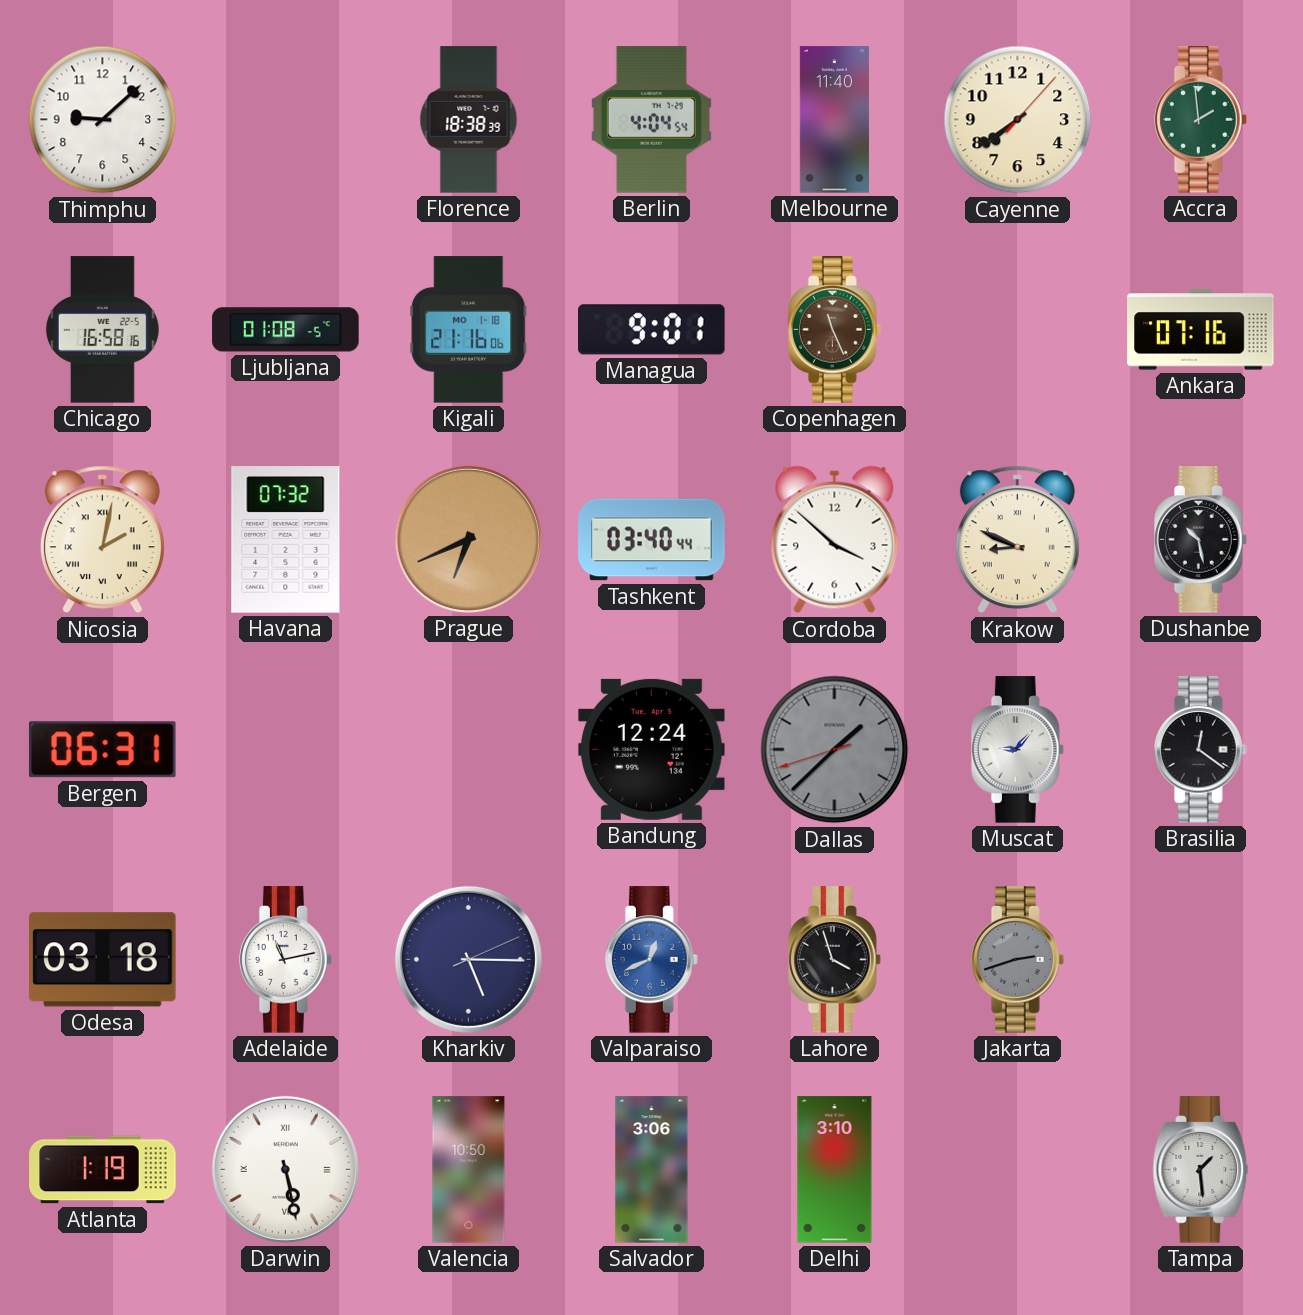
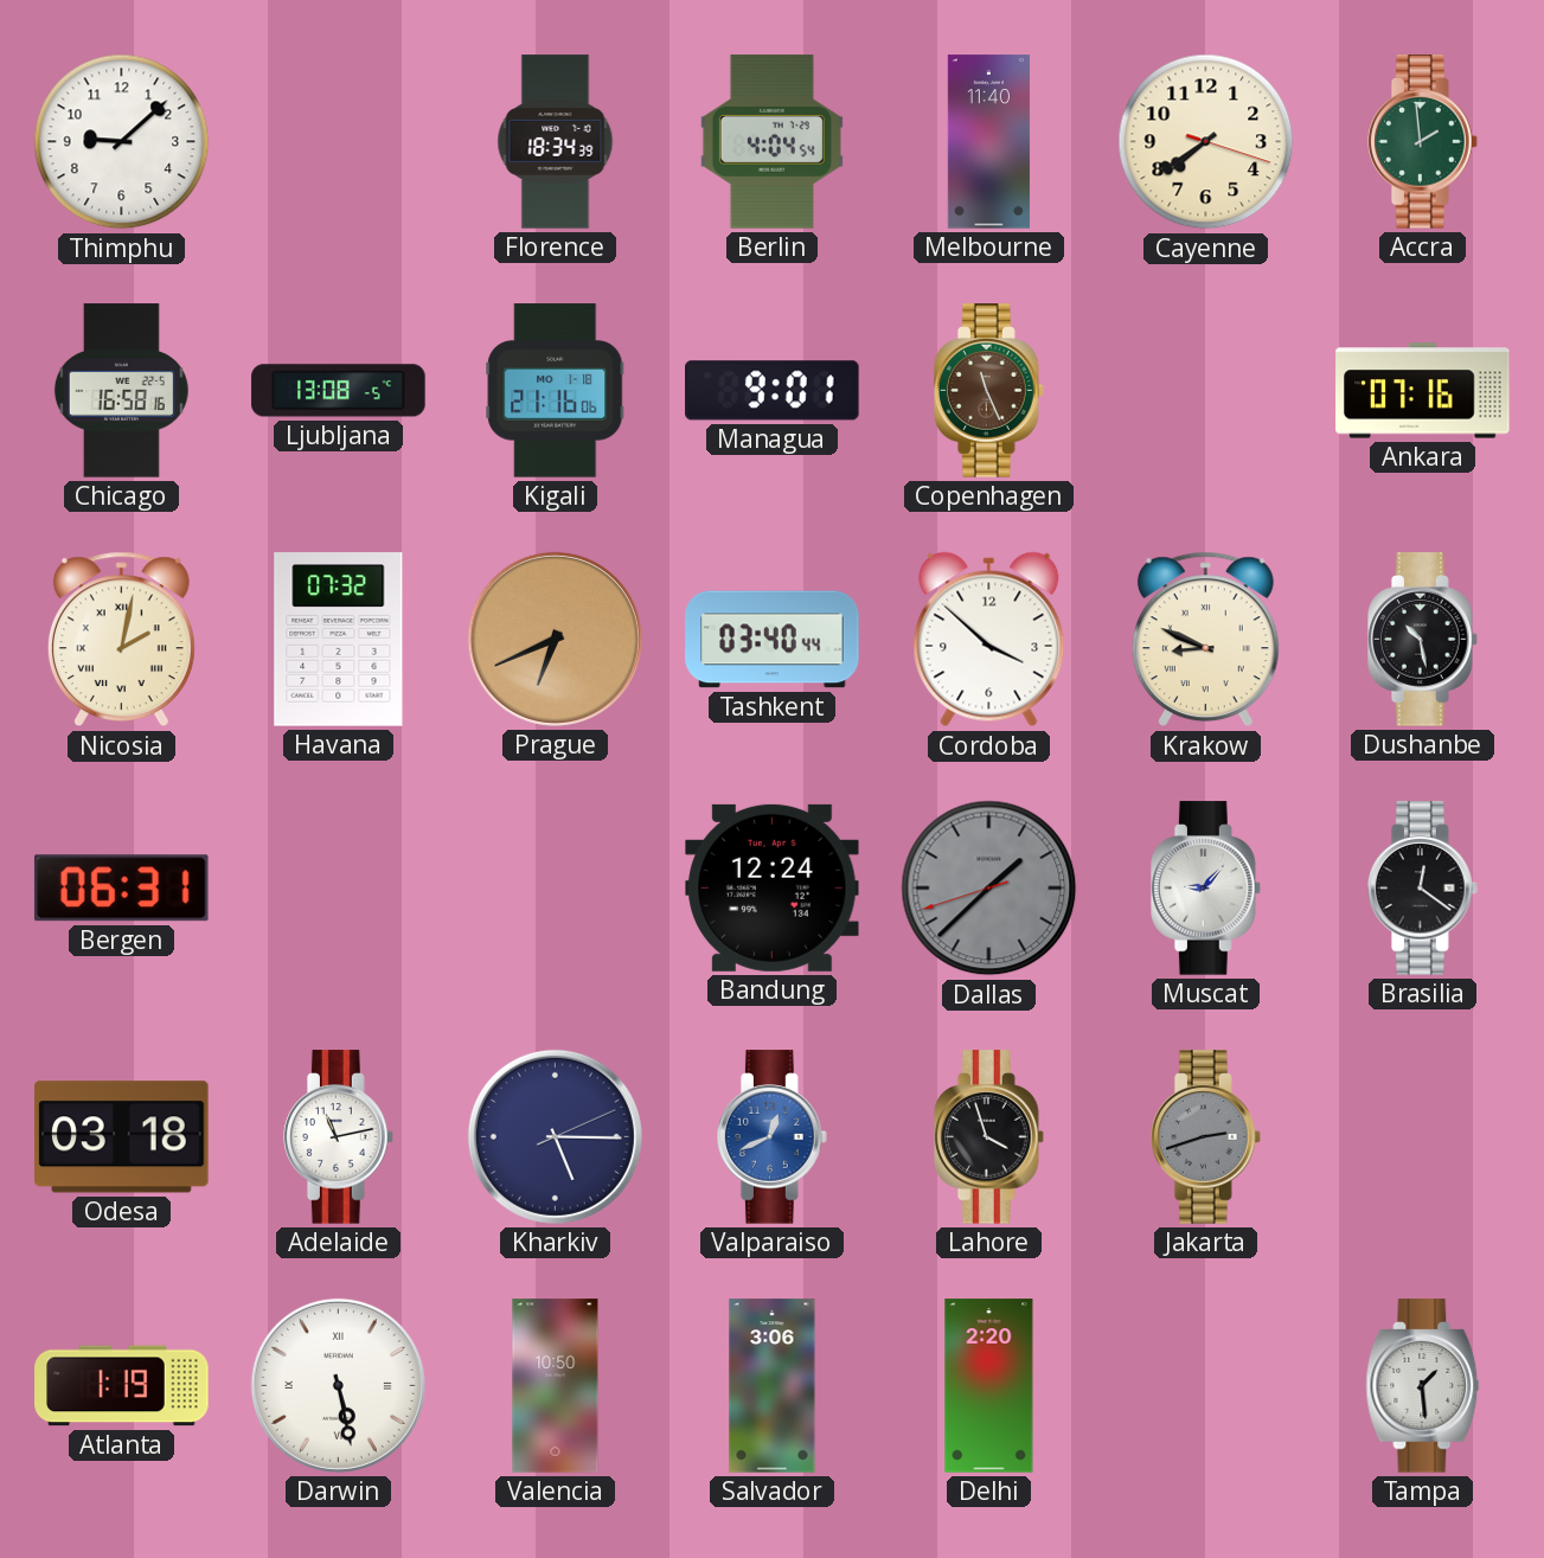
Florence: 18:38 -> 18:34
Cayenne: 7:39:07 -> 7:39:18
Ljubljana: 01:08 -> 13:08
Delhi: 3:10 -> 2:20
